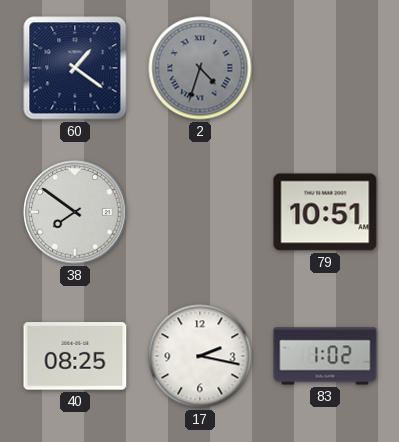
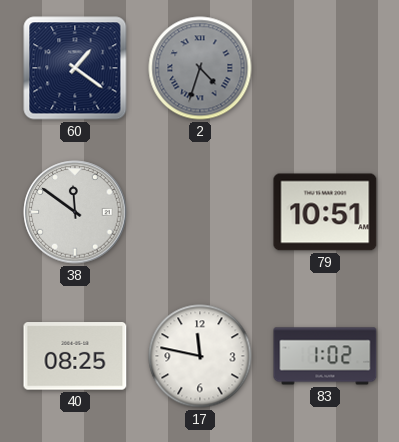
38: 7:51 -> 11:51
17: 2:17 -> 11:47
